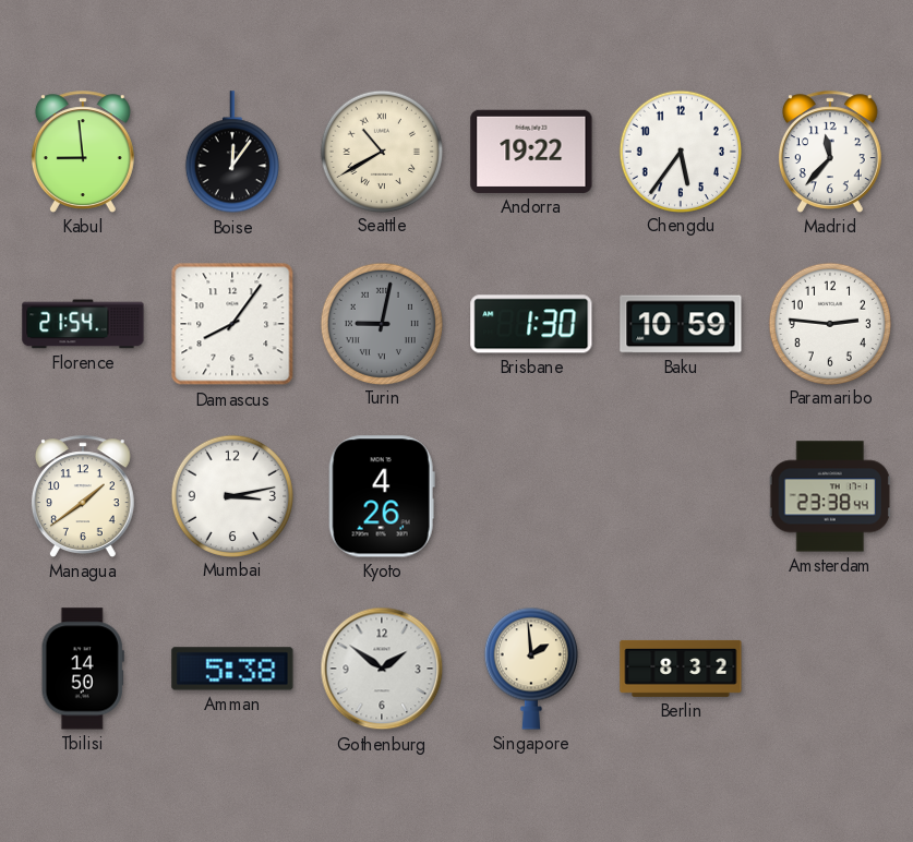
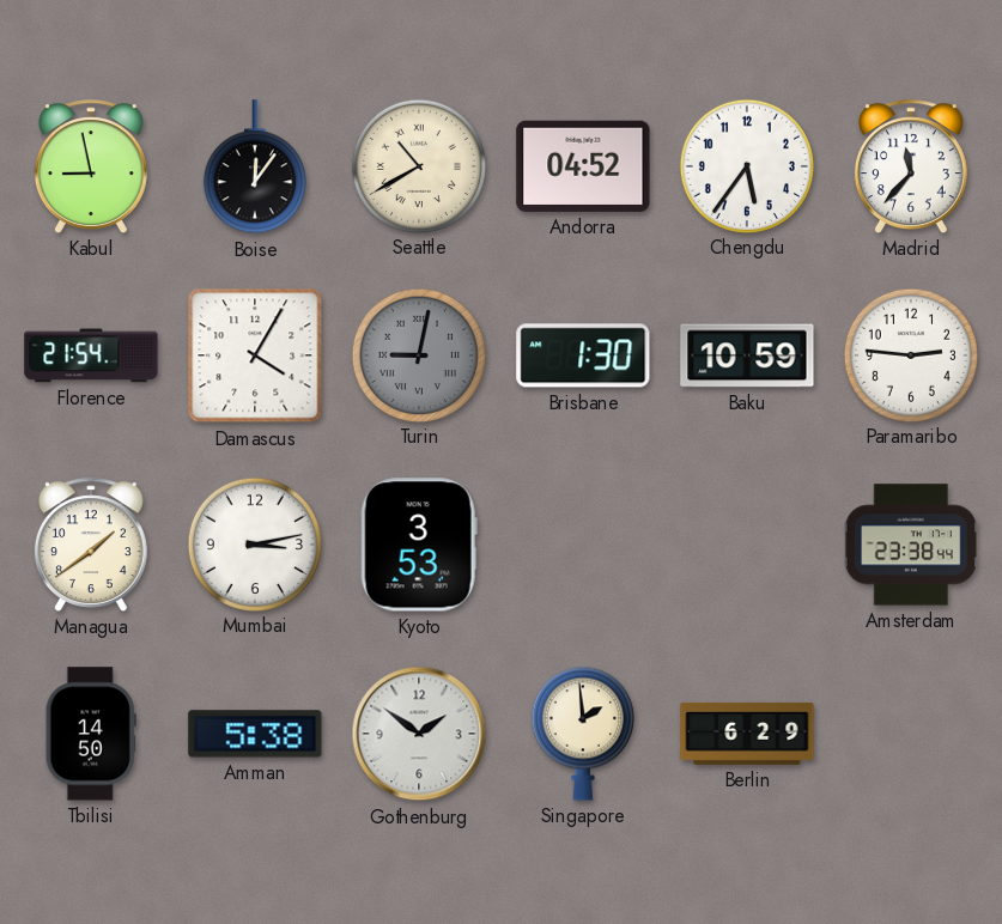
Kabul: 8:59 -> 8:58
Andorra: 19:22 -> 04:52
Damascus: 8:06 -> 4:05
Kyoto: 4:26 -> 3:53
Berlin: 8:32 -> 6:29
